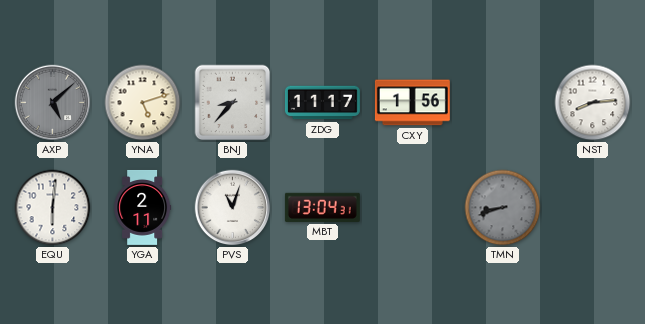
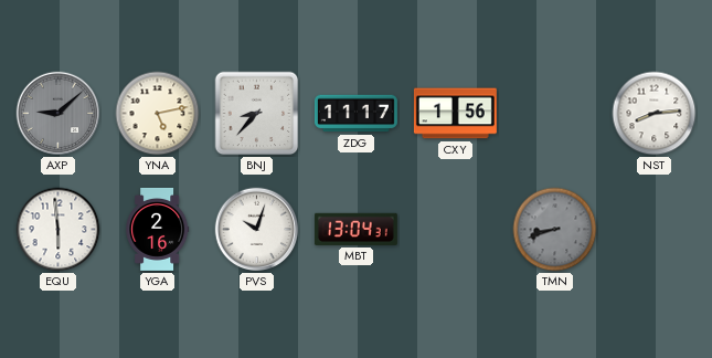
AXP: 5:08 -> 9:08
YNA: 5:12 -> 5:13
EQU: 6:01 -> 5:59
YGA: 2:11 -> 2:16
PVS: 11:03 -> 10:03
